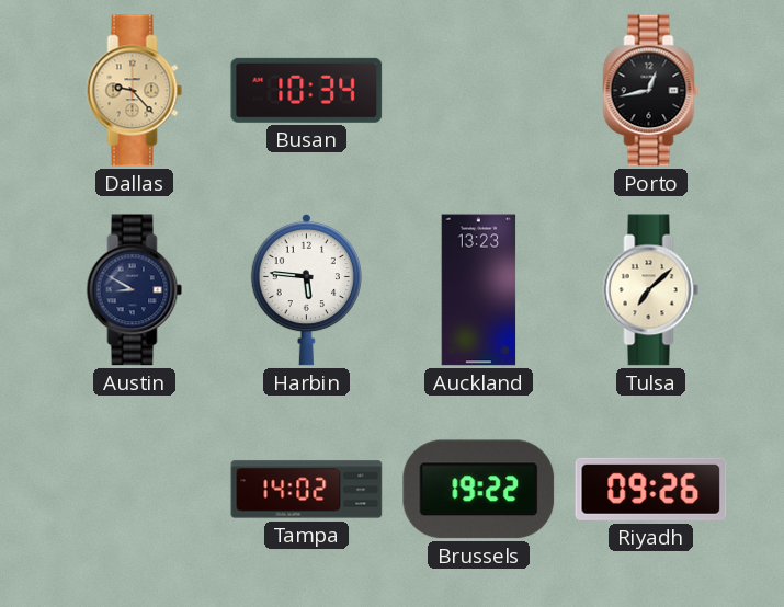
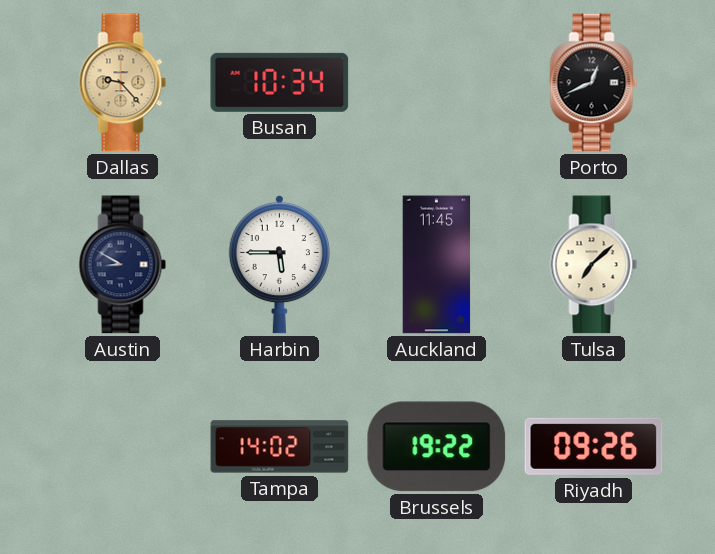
Porto: 12:43 -> 12:41
Harbin: 5:46 -> 5:45
Auckland: 13:23 -> 11:45
